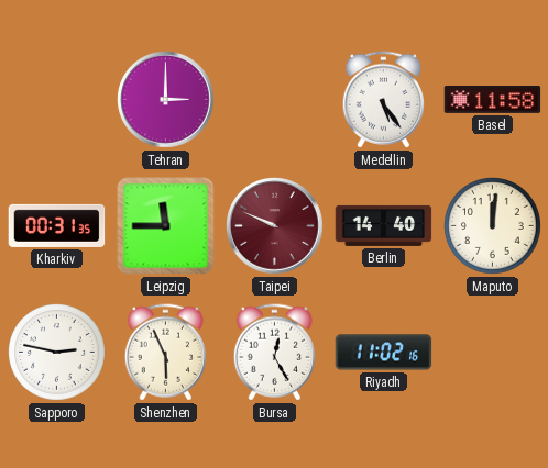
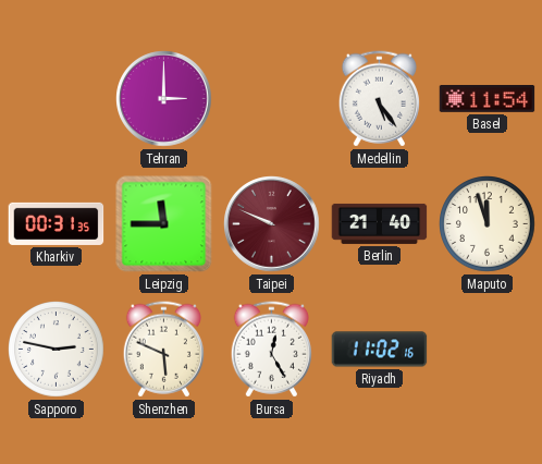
Basel: 11:58 -> 11:54
Berlin: 14:40 -> 21:40
Maputo: 12:01 -> 11:57
Shenzhen: 5:56 -> 5:49
